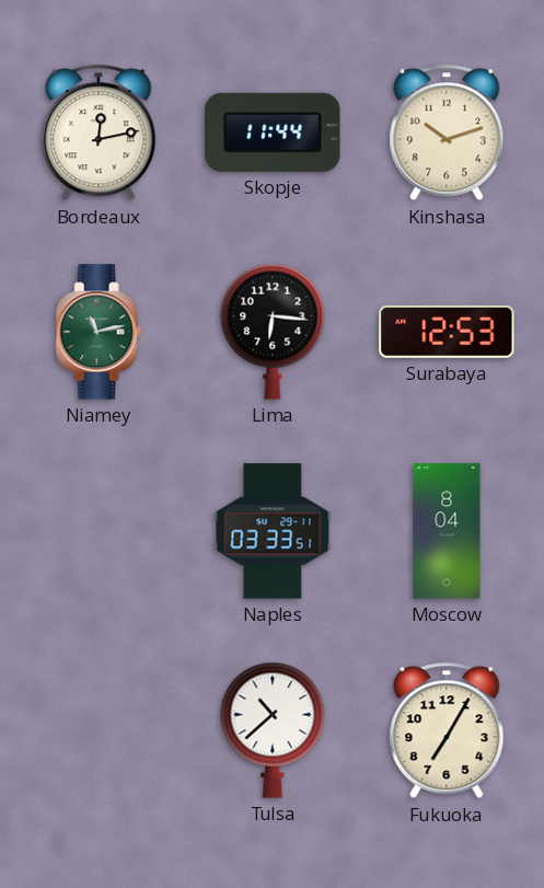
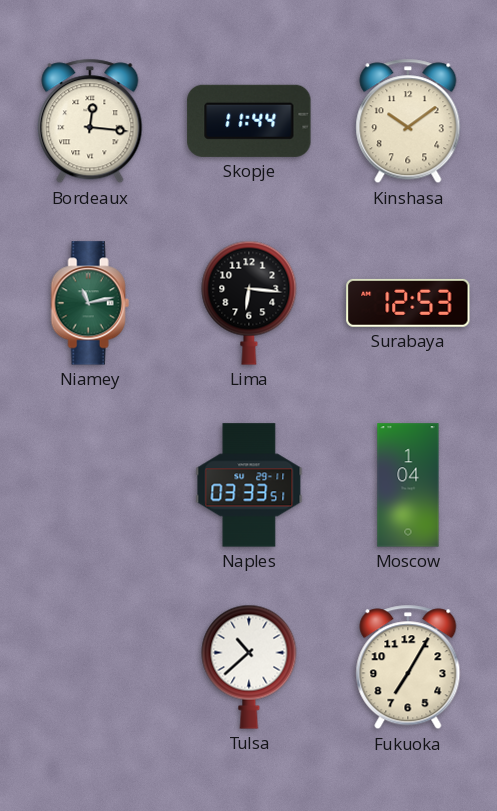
Bordeaux: 12:13 -> 12:16
Kinshasa: 10:12 -> 10:09
Moscow: 8:04 -> 1:04
